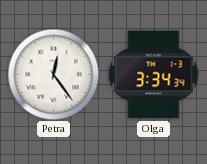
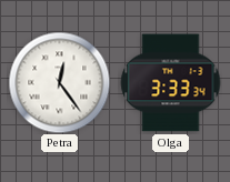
Olga: 3:34 -> 3:33
